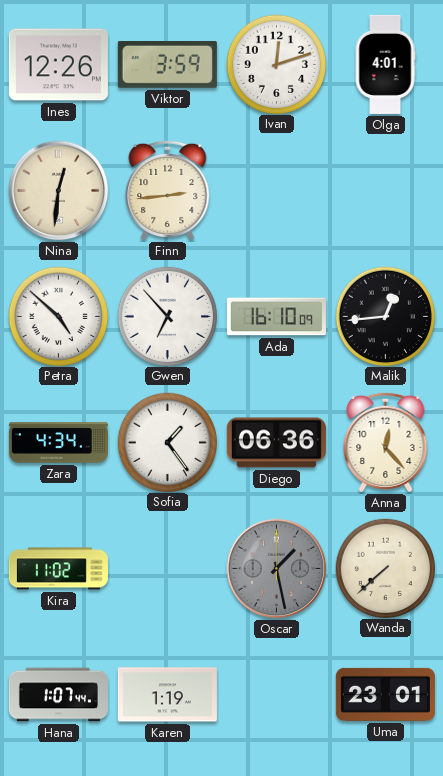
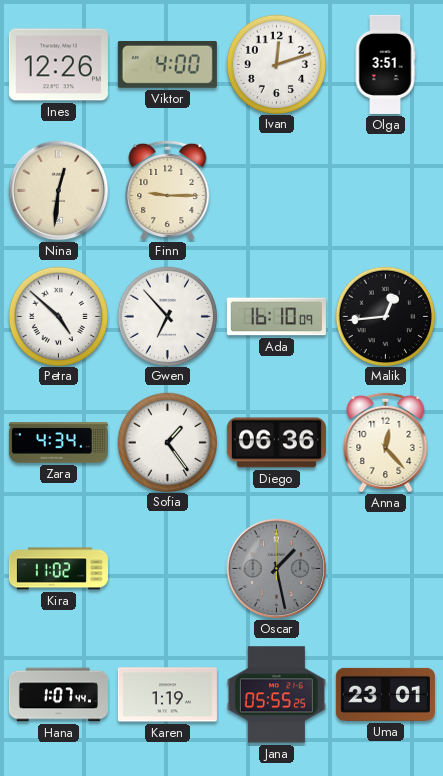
Viktor: 3:59 -> 4:00
Olga: 4:01 -> 3:51
Finn: 2:44 -> 9:15
Wanda: 7:38 -> none
Jana: none -> 05:55
